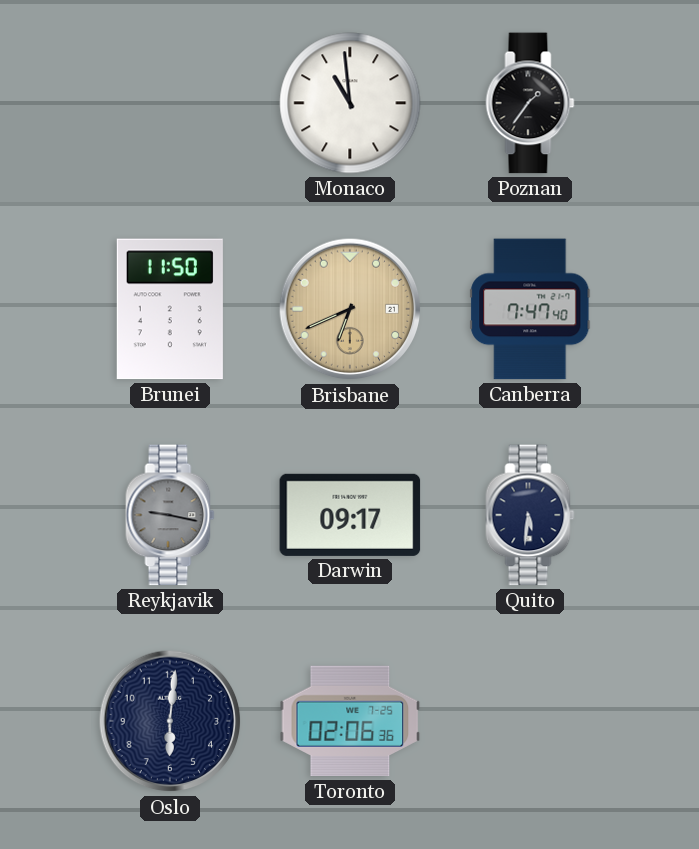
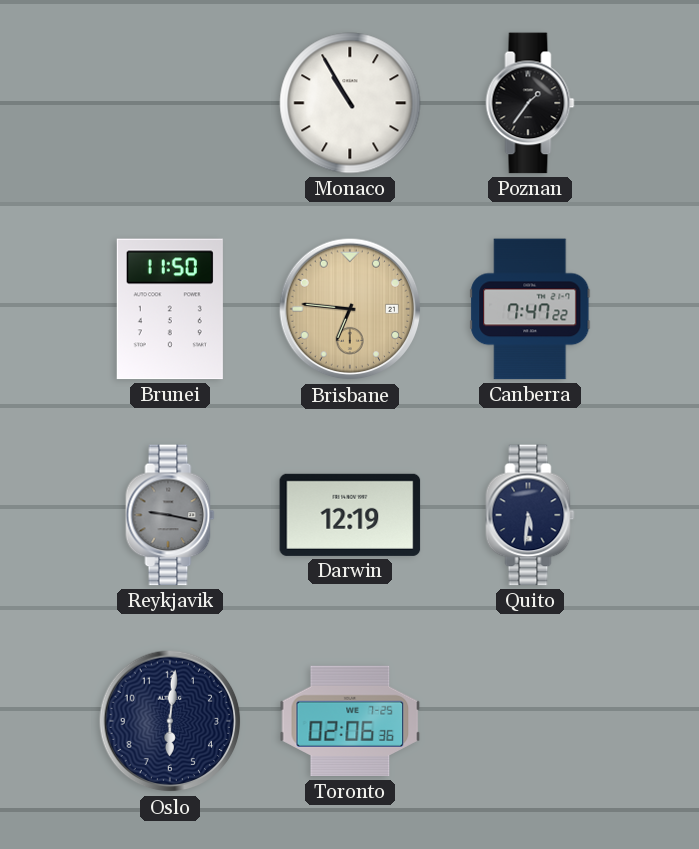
Monaco: 10:59 -> 10:55
Brisbane: 6:41 -> 6:46
Canberra: 7:47:40 -> 7:47:22
Darwin: 09:17 -> 12:19
